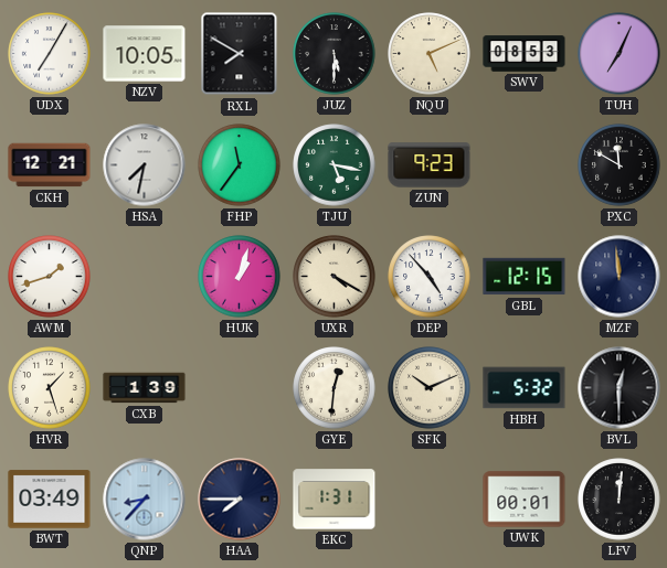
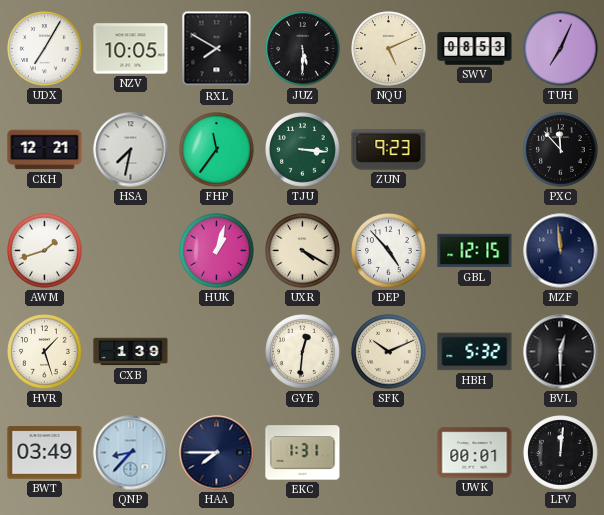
TJU: 5:17 -> 3:16
PXC: 11:50 -> 11:53
